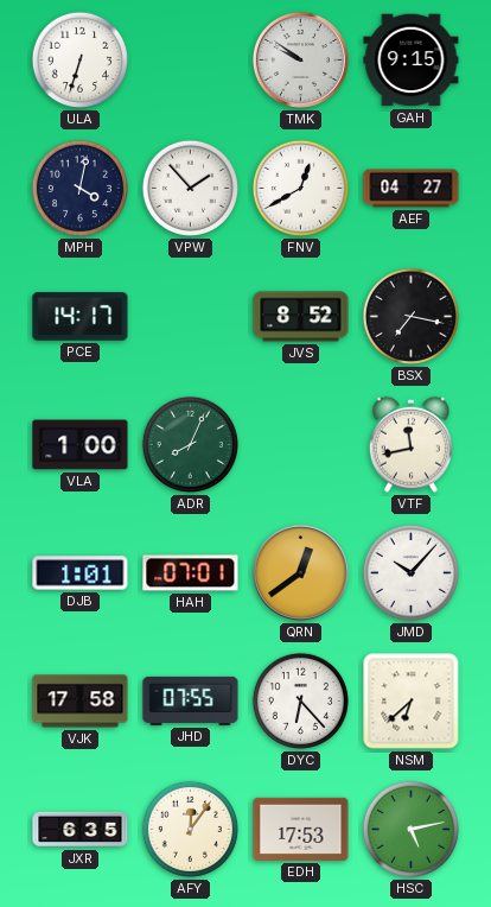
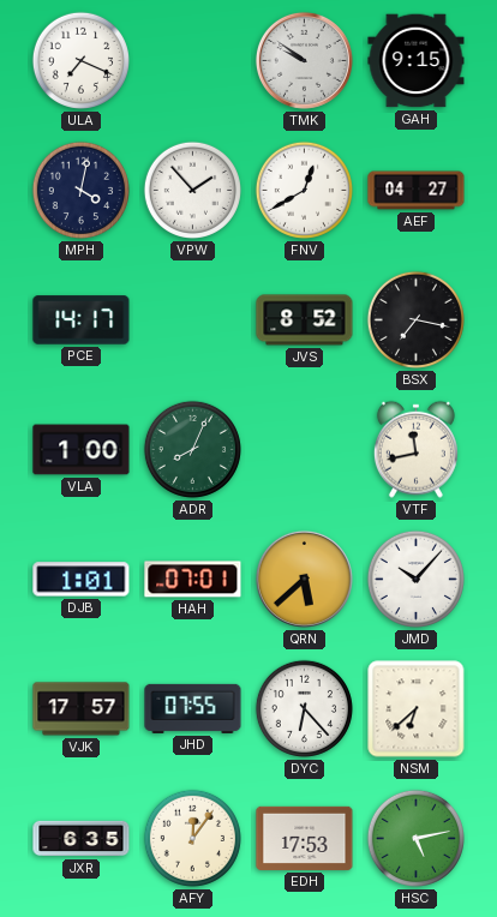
ULA: 6:33 -> 7:19
QRN: 12:39 -> 5:38
VJK: 17:58 -> 17:57
